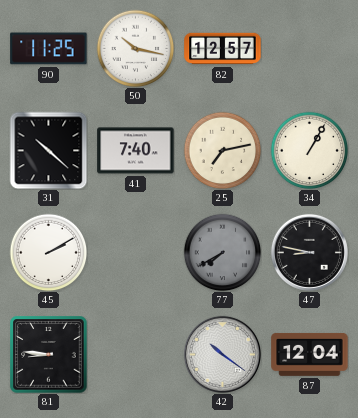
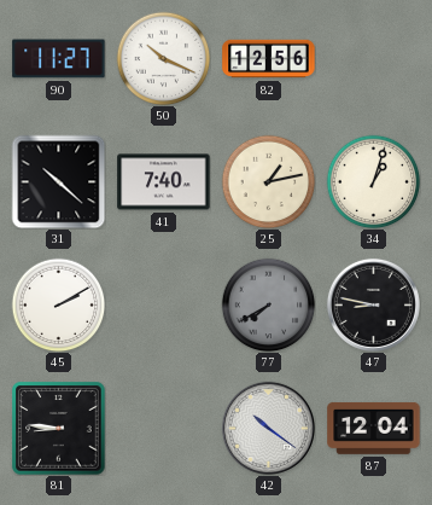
90: 11:25 -> 11:27
50: 10:17 -> 10:19
82: 12:57 -> 12:56
25: 7:13 -> 1:13
34: 1:05 -> 1:03
